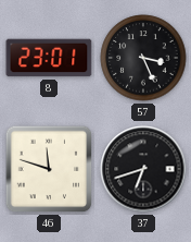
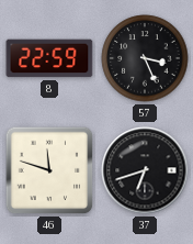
8: 23:01 -> 22:59
